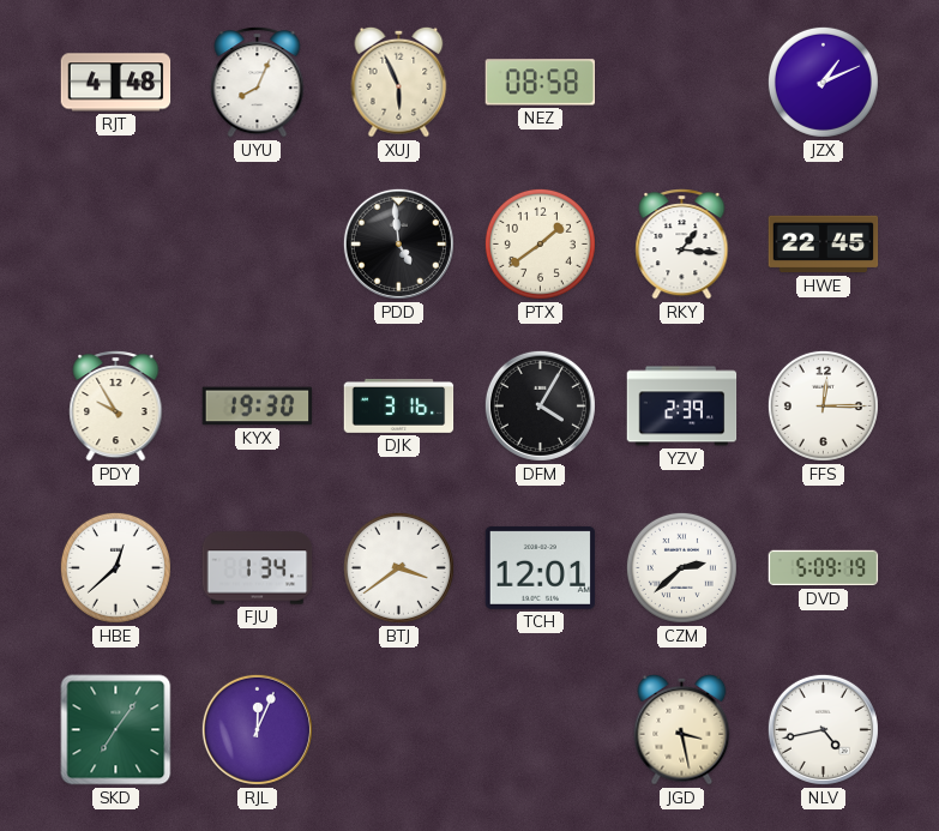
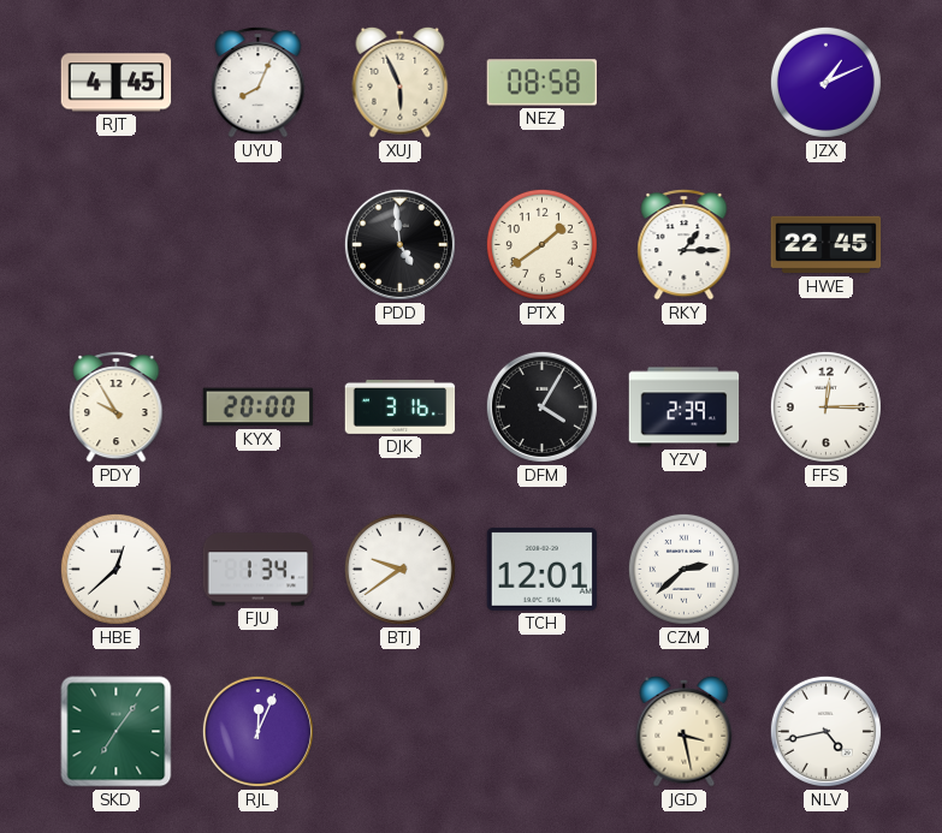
RJT: 4:48 -> 4:45
RKY: 1:16 -> 1:15
KYX: 19:30 -> 20:00
BTJ: 3:39 -> 9:39
DVD: 5:09 -> none
